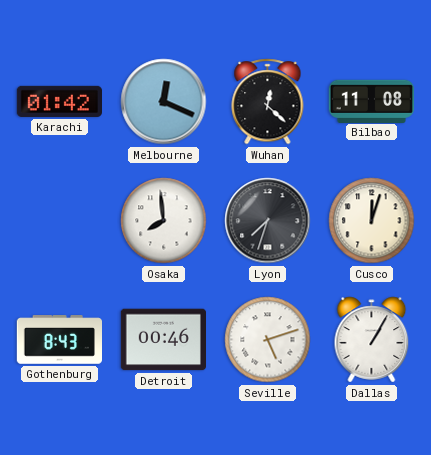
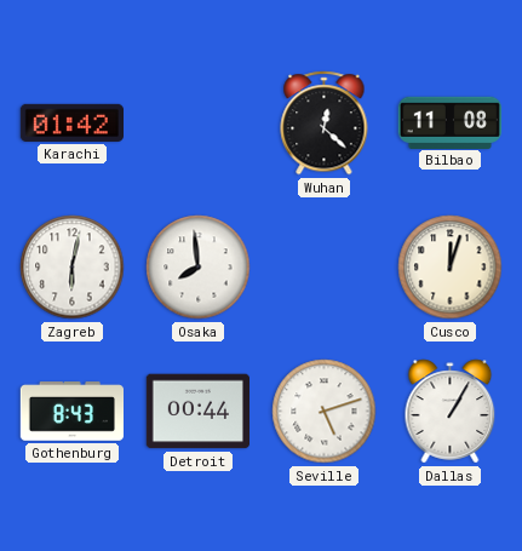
Melbourne: 12:19 -> none
Zagreb: none -> 6:02
Lyon: 7:33 -> none
Detroit: 00:46 -> 00:44
